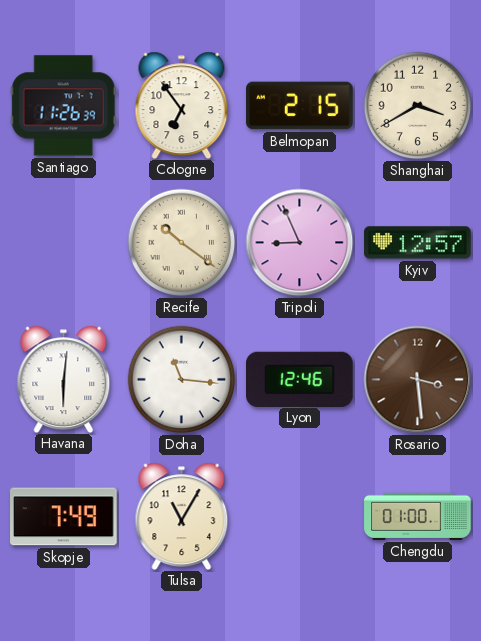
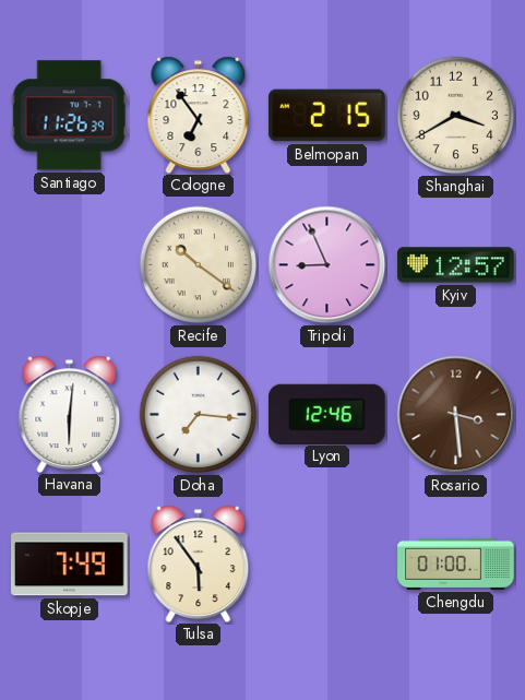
Doha: 11:16 -> 7:16
Tulsa: 11:05 -> 5:54
